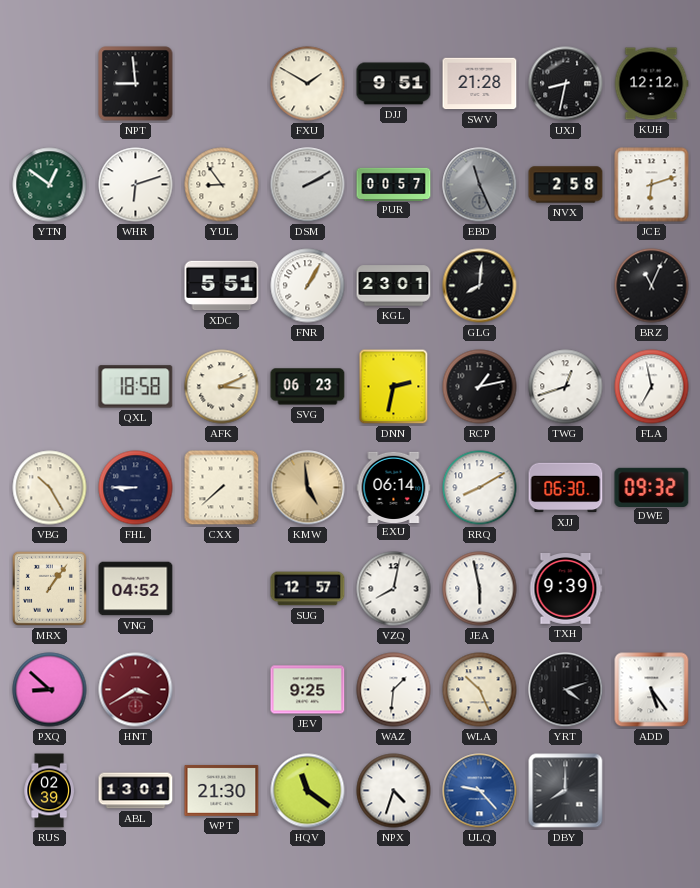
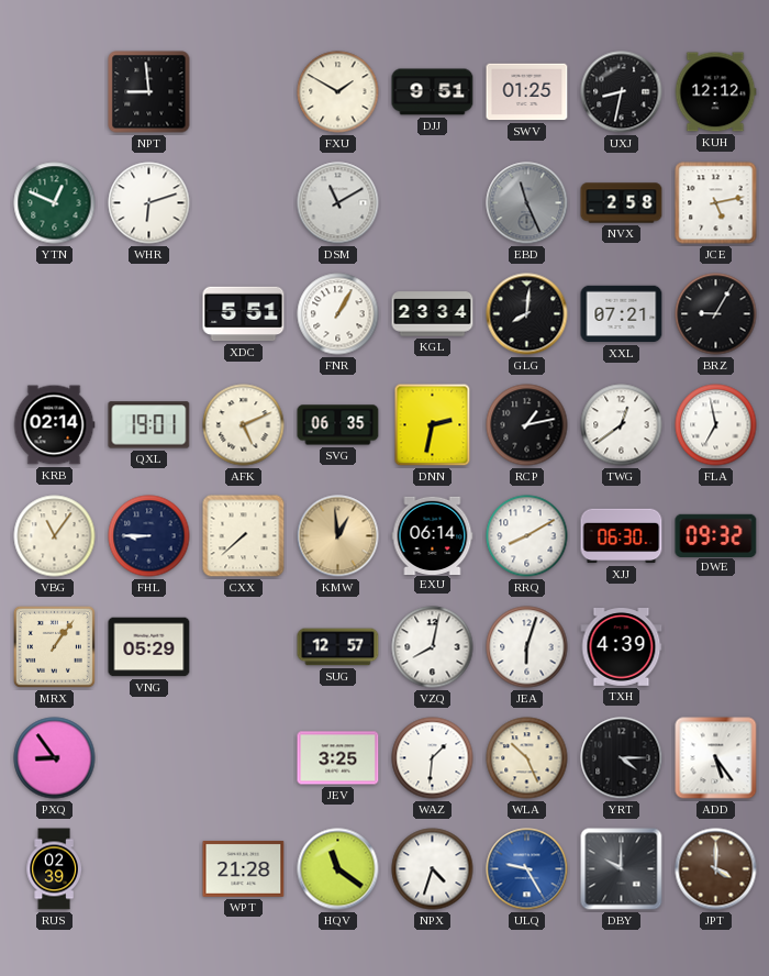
SWV: 21:28 -> 01:25
YTN: 12:51 -> 12:49
YUL: 8:54 -> none
DSM: 2:10 -> 11:10
PUR: 00:57 -> none
JCE: 6:12 -> 5:13
KGL: 23:01 -> 23:34
XXL: none -> 07:21
BRZ: 11:04 -> 9:05
KRB: none -> 02:14
QXL: 18:58 -> 19:01
AFK: 3:11 -> 5:11
SVG: 06:23 -> 06:35
TWG: 12:42 -> 12:39
VBG: 10:25 -> 11:06
KMW: 4:59 -> 12:59
VNG: 04:52 -> 05:29
JEA: 5:58 -> 6:03
TXH: 9:39 -> 4:39
PXQ: 8:52 -> 8:54
HNT: 3:40 -> none
JEV: 9:25 -> 3:25
YRT: 4:12 -> 4:15
ABL: 13:01 -> none
WPT: 21:30 -> 21:28
ULQ: 9:23 -> 9:25
DBY: 8:00 -> 10:00
JPT: none -> 4:00
